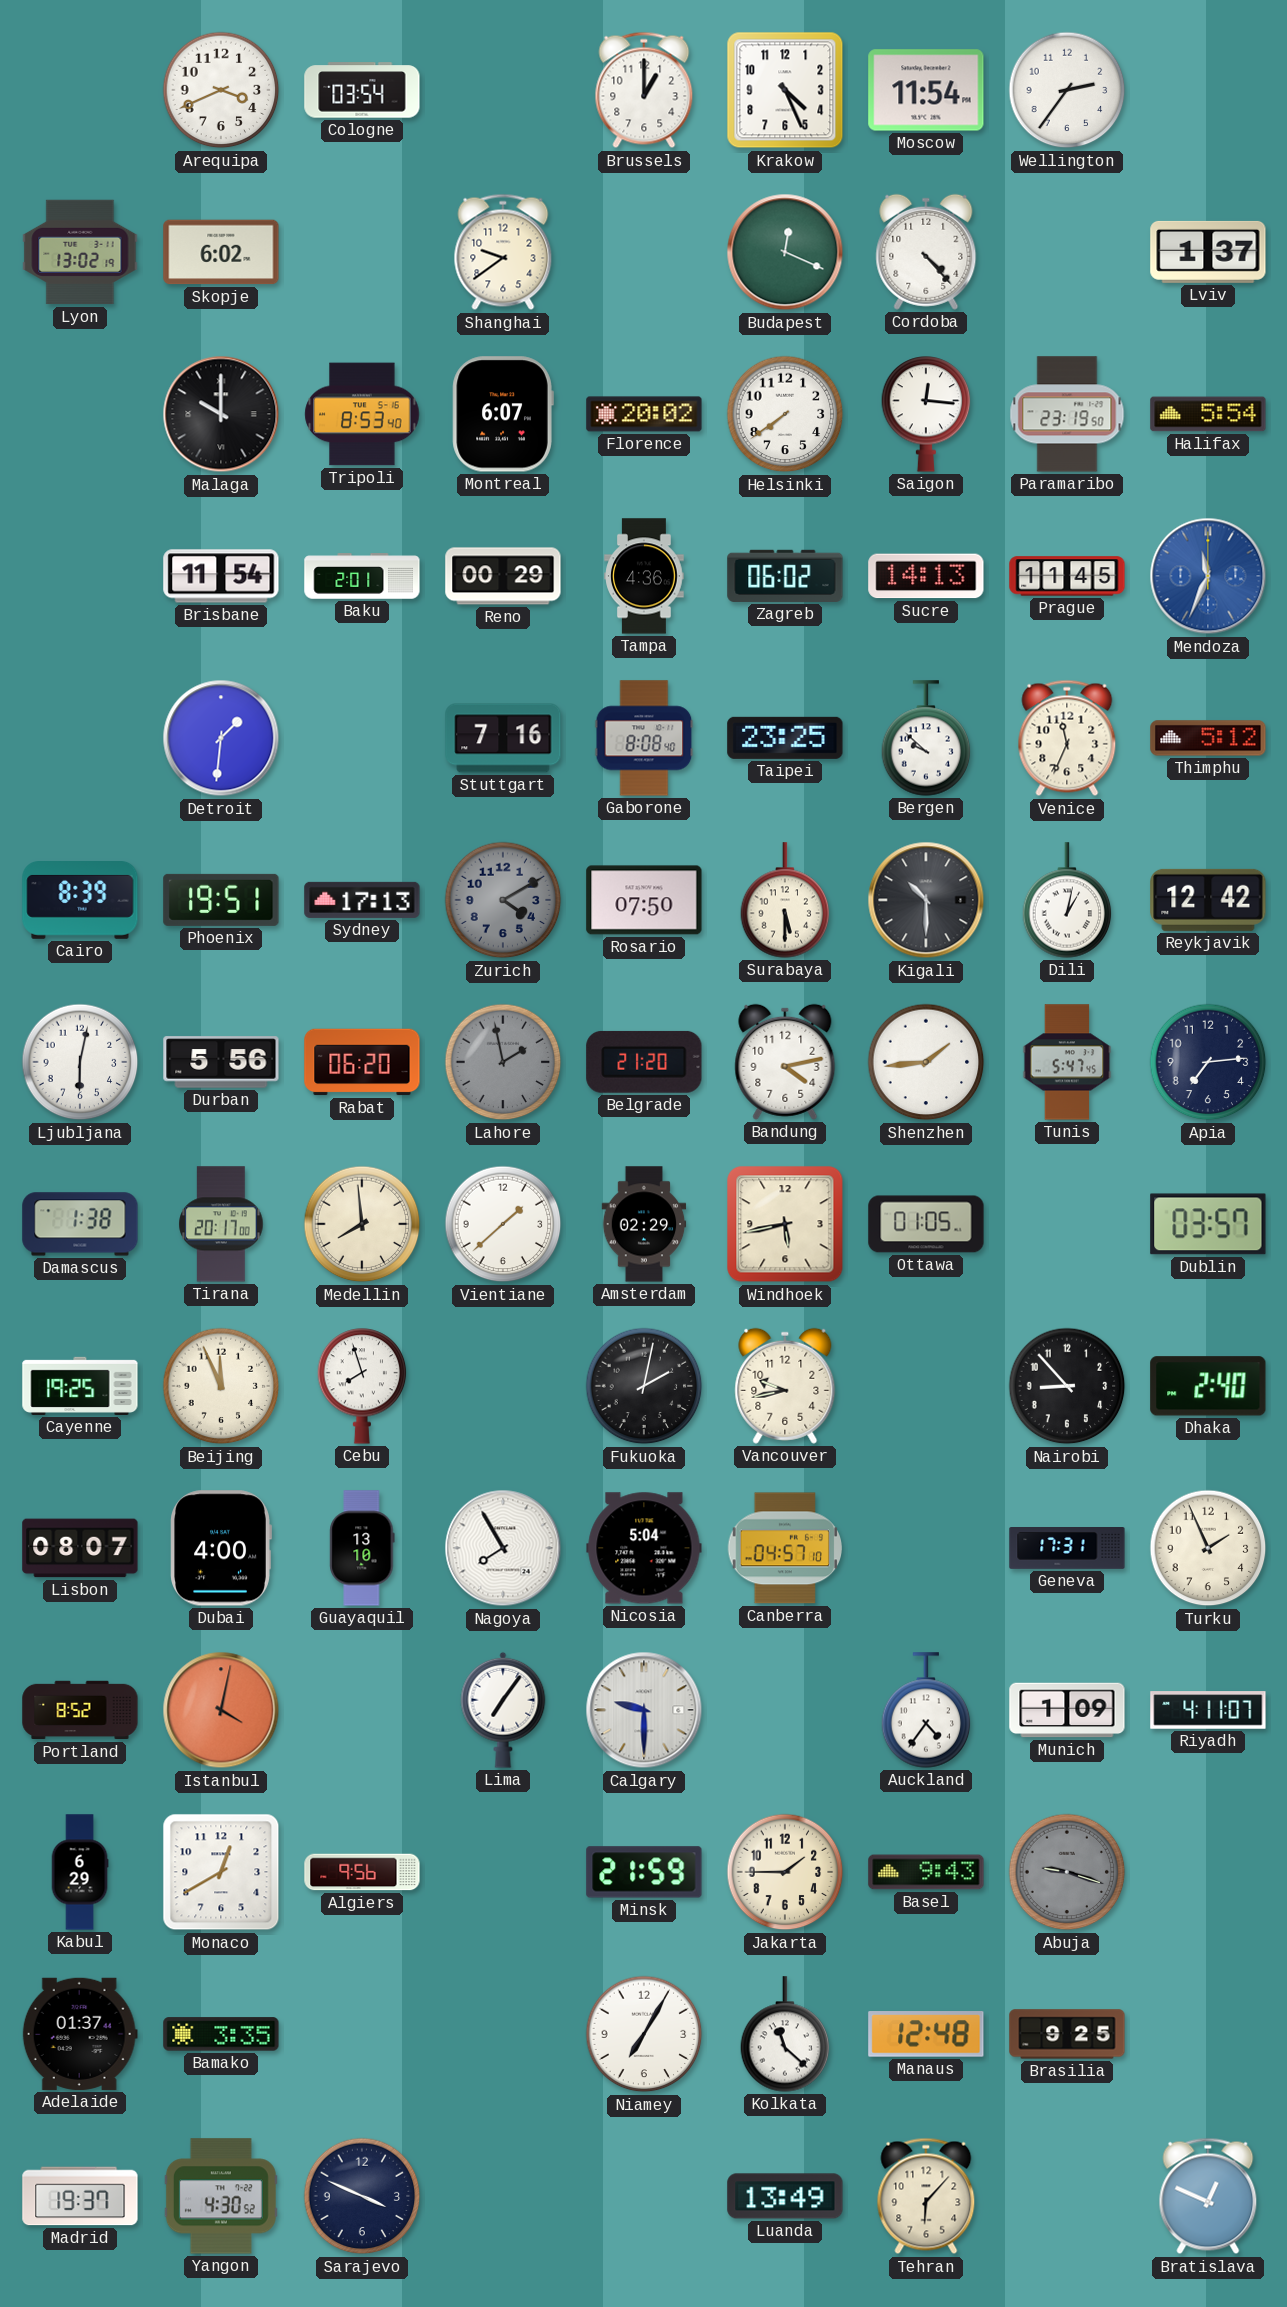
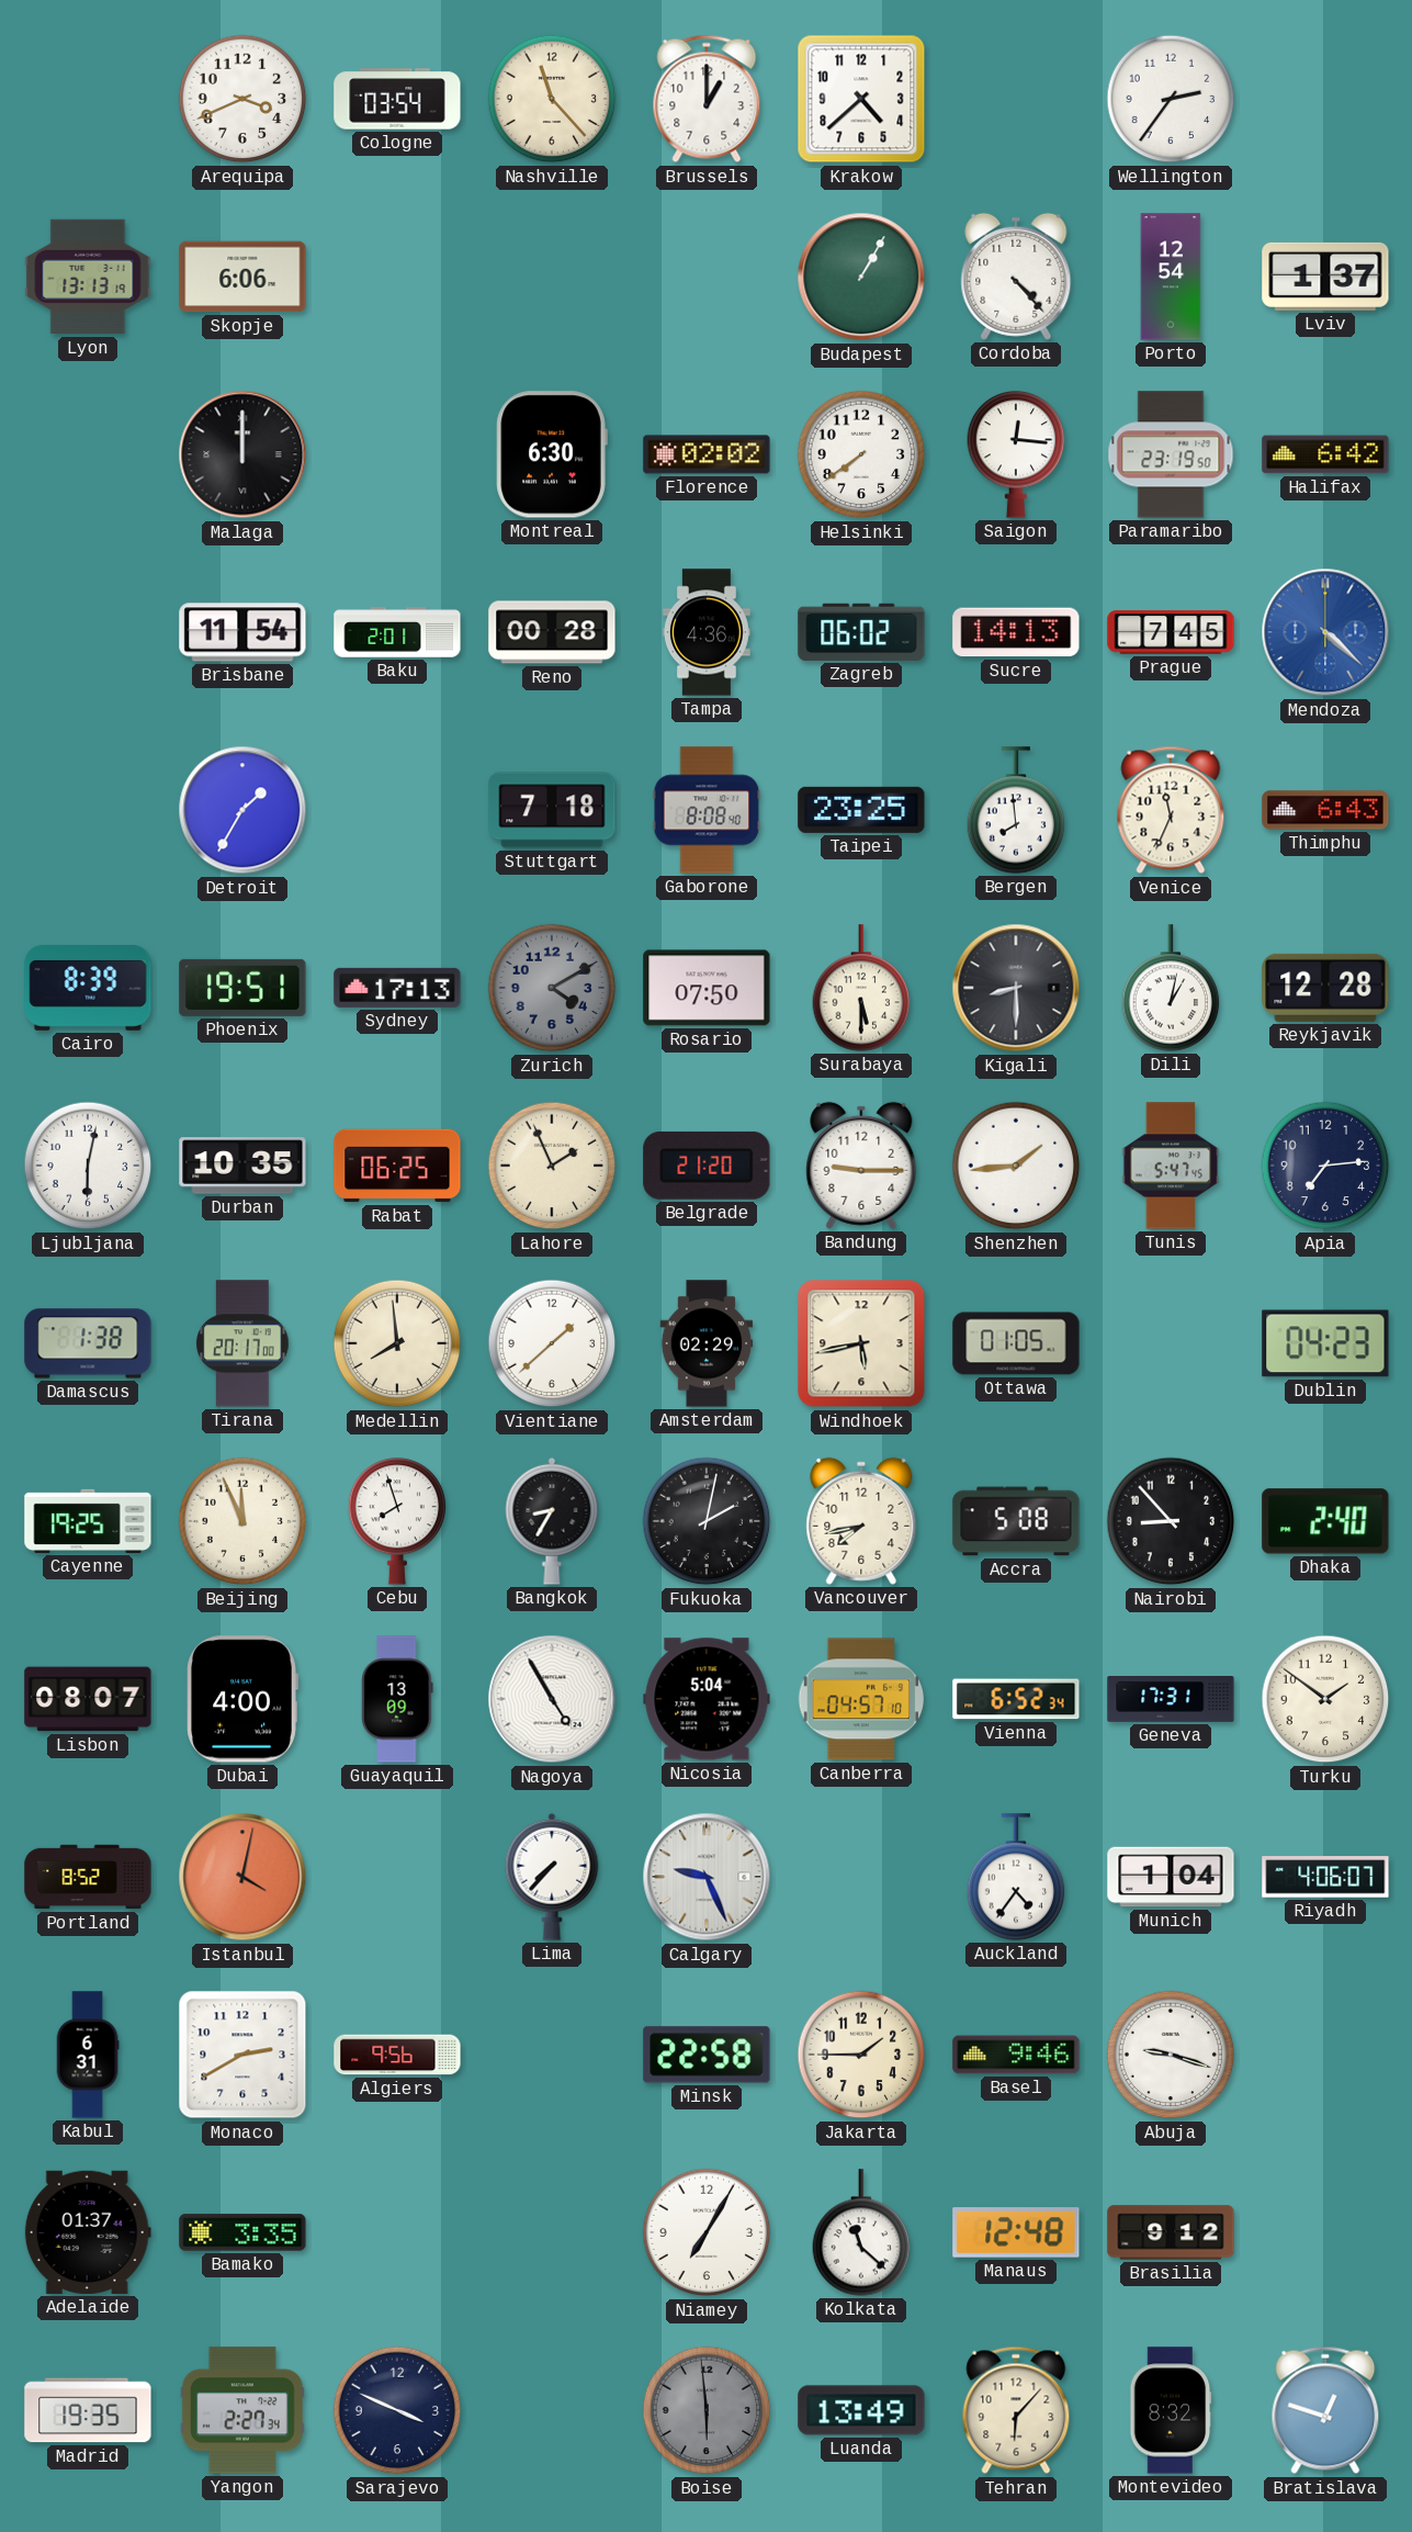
Nashville: none -> 11:23
Krakow: 4:26 -> 4:38
Moscow: 11:54 -> none
Lyon: 13:02 -> 13:13
Skopje: 6:02 -> 6:06
Shanghai: 9:39 -> none
Budapest: 12:19 -> 1:05
Porto: none -> 12:54
Malaga: 10:00 -> 12:00
Tripoli: 8:53 -> none
Montreal: 6:07 -> 6:30
Florence: 20:02 -> 02:02
Halifax: 5:54 -> 6:42
Reno: 00:29 -> 00:28
Prague: 11:45 -> 7:45
Mendoza: 11:34 -> 4:22
Detroit: 1:31 -> 1:35
Stuttgart: 7:16 -> 7:18
Bergen: 9:52 -> 7:59
Thimphu: 5:12 -> 6:43
Kigali: 10:30 -> 8:30
Reykjavik: 12:42 -> 12:28
Durban: 5:56 -> 10:35
Rabat: 06:20 -> 06:25
Lahore: 1:58 -> 1:56
Lahore dial: grey -> cream
Bandung: 4:13 -> 9:15
Dublin: 03:57 -> 04:23
Bangkok: none -> 8:35
Vancouver: 9:43 -> 7:43
Accra: none -> 5:08
Guayaquil: 13:10 -> 13:09
Nagoya: 7:55 -> 4:55
Vienna: none -> 6:52
Turku: 1:56 -> 1:51
Lima: 7:06 -> 7:37
Calgary: 9:30 -> 9:26
Munich: 1:09 -> 1:04
Riyadh: 4:11 -> 4:06
Kabul: 6:29 -> 6:31
Monaco: 12:40 -> 2:40
Minsk: 21:59 -> 22:58
Basel: 9:43 -> 9:46
Abuja dial: grey -> white
Brasilia: 9:25 -> 9:12
Madrid: 19:37 -> 19:35
Yangon: 4:30 -> 2:27
Boise: none -> 5:59
Montevideo: none -> 8:32
Bratislava: 12:49 -> 12:48
